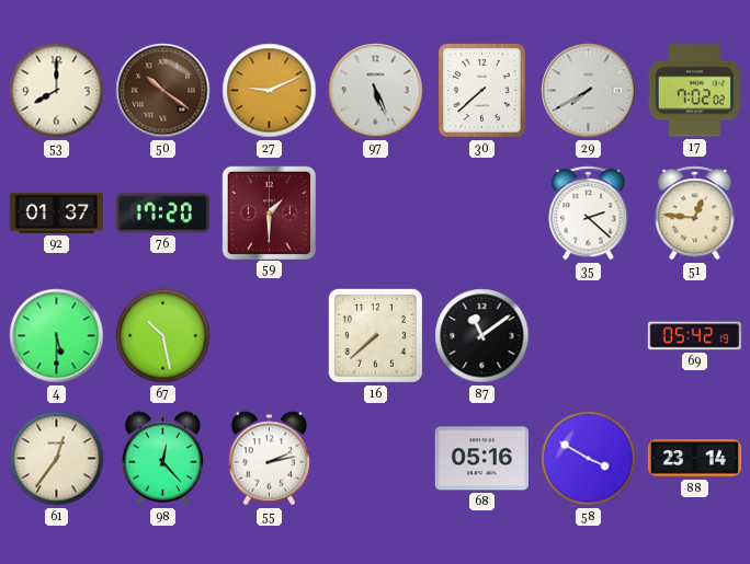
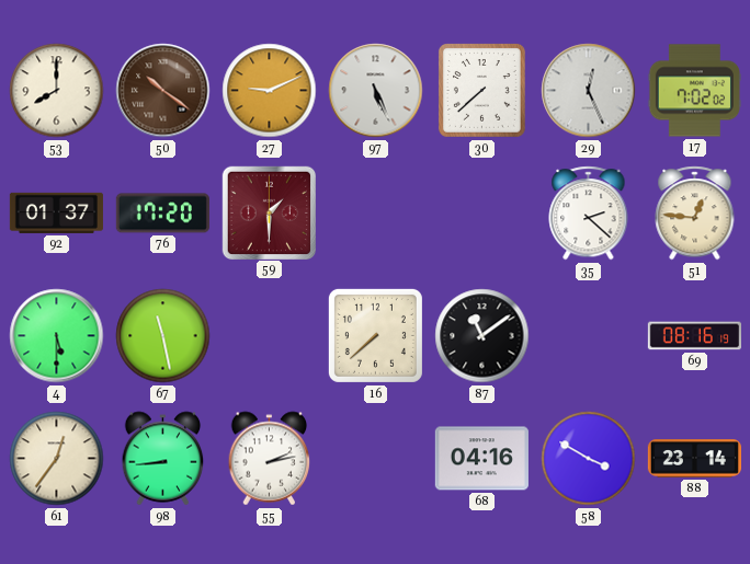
29: 7:40 -> 12:26
67: 10:28 -> 11:28
69: 05:42 -> 08:16
98: 12:23 -> 8:44
68: 05:16 -> 04:16
